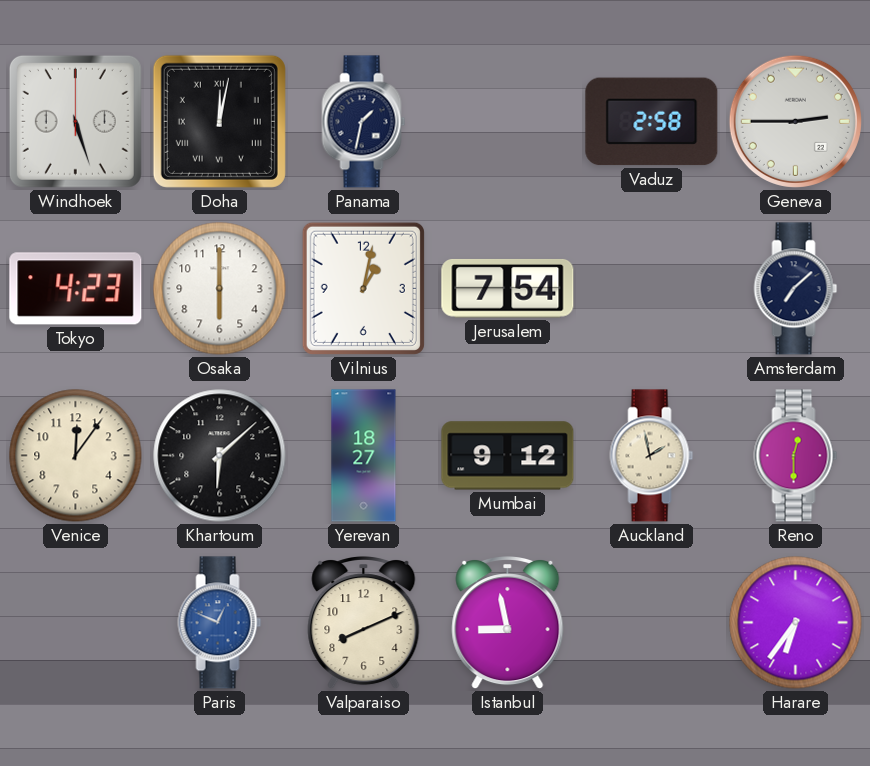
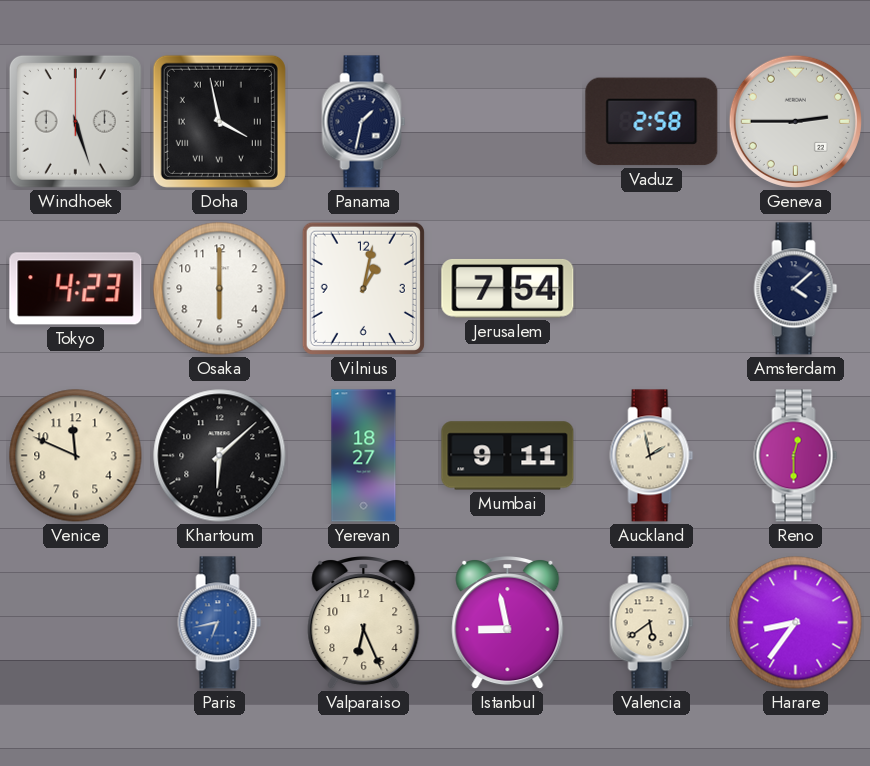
Doha: 12:02 -> 3:58
Amsterdam: 7:08 -> 4:08
Venice: 12:06 -> 11:49
Mumbai: 9:12 -> 9:11
Paris: 12:49 -> 6:43
Valparaiso: 8:11 -> 6:26
Valencia: none -> 5:39
Harare: 6:36 -> 8:36
